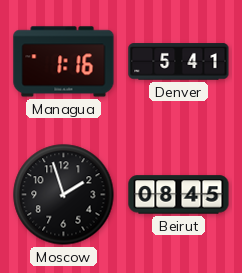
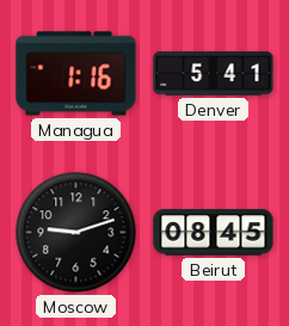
Moscow: 1:57 -> 9:12
